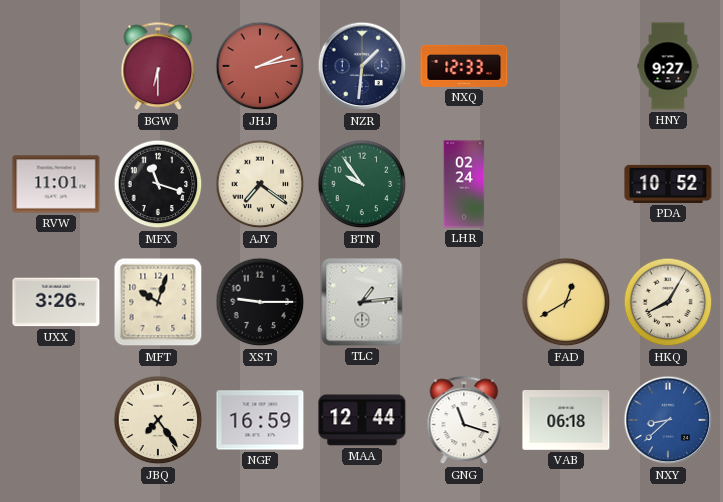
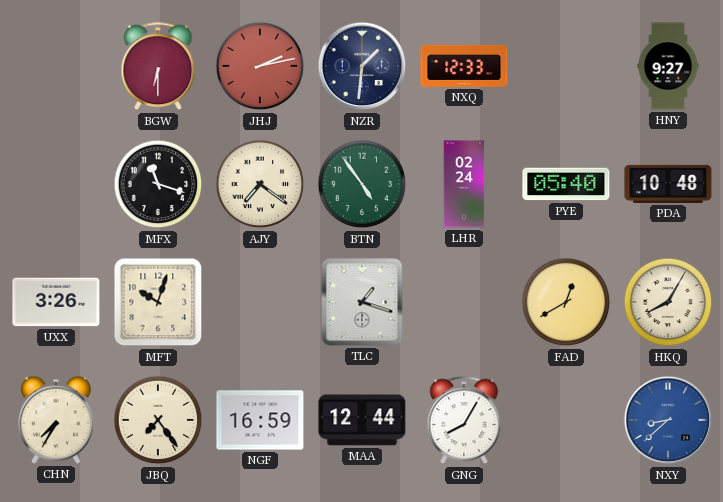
RVW: 11:01 -> none
BTN: 9:54 -> 4:54
PYE: none -> 05:40
PDA: 10:52 -> 10:48
XST: 9:15 -> none
TLC: 1:14 -> 1:18
CHN: none -> 7:35
GNG: 11:18 -> 8:05
VAB: 06:18 -> none
